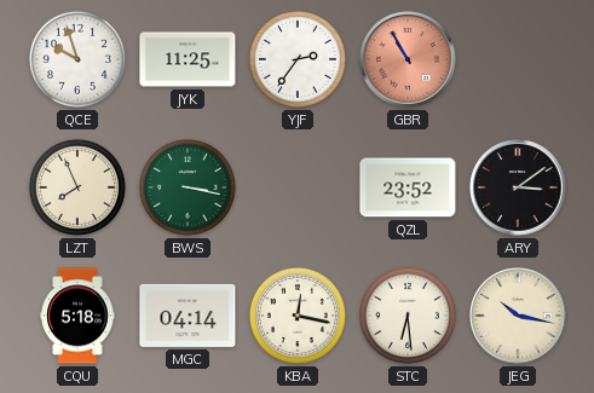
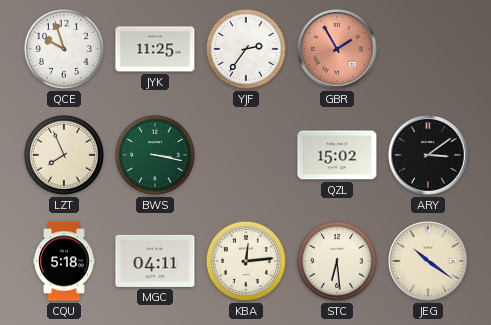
GBR: 10:55 -> 1:55
QZL: 23:52 -> 15:02
MGC: 04:14 -> 04:11
KBA: 12:17 -> 12:14
JEG: 10:17 -> 10:21
